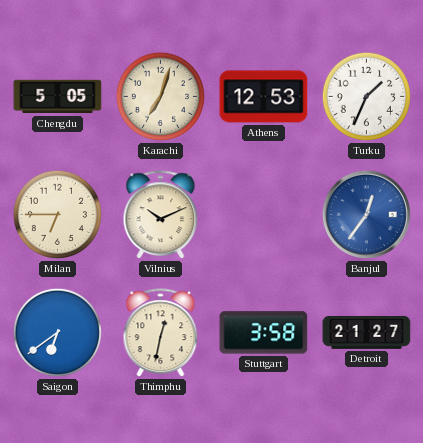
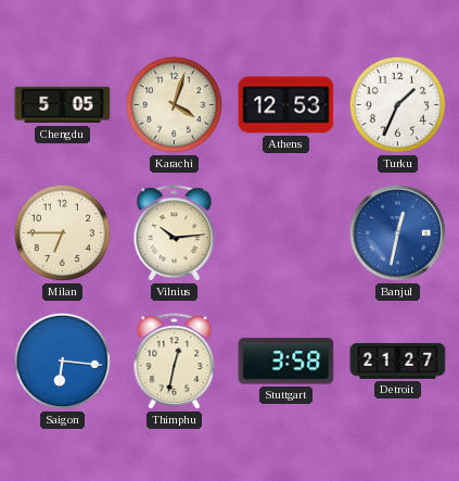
Karachi: 7:03 -> 4:03
Vilnius: 10:11 -> 10:14
Banjul: 12:36 -> 12:32
Saigon: 6:39 -> 6:16
